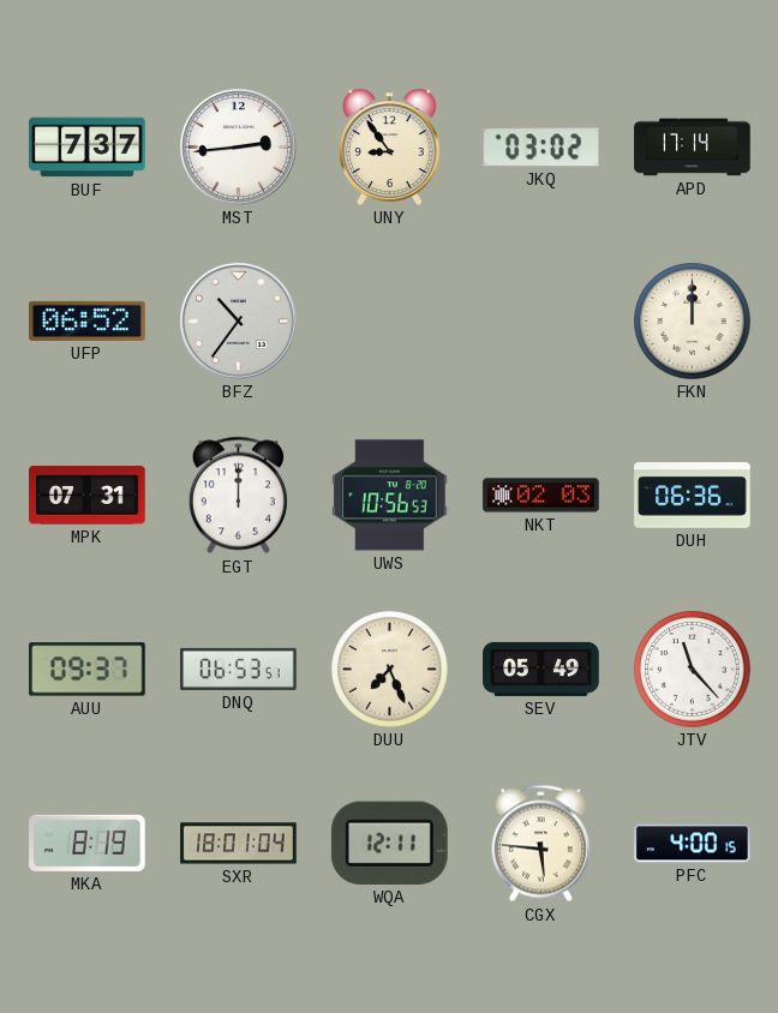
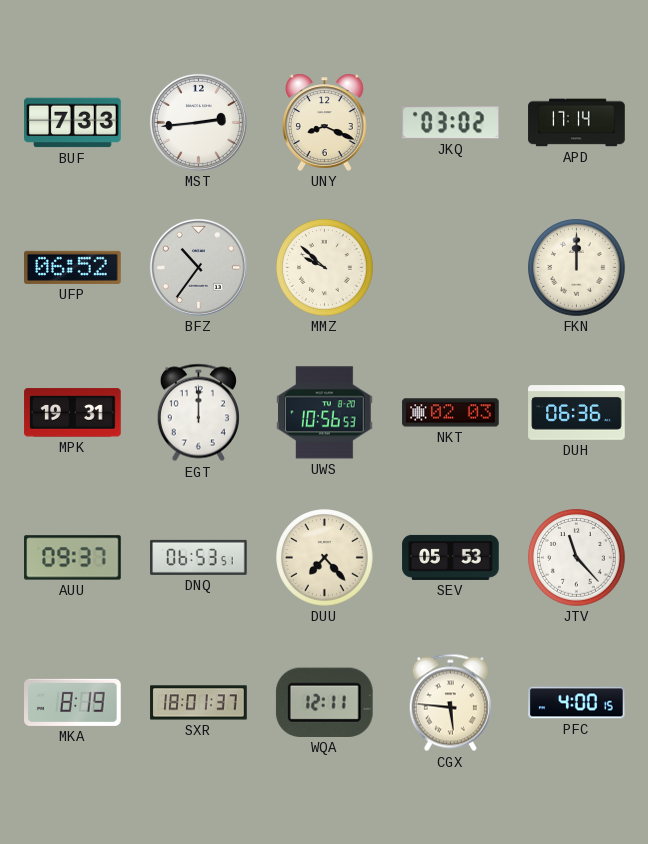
BUF: 7:37 -> 7:33
UNY: 8:54 -> 8:19
MMZ: none -> 9:52
MPK: 07:31 -> 19:31
DUU: 7:26 -> 7:23
SEV: 05:49 -> 05:53
SXR: 18:01:04 -> 18:01:37
